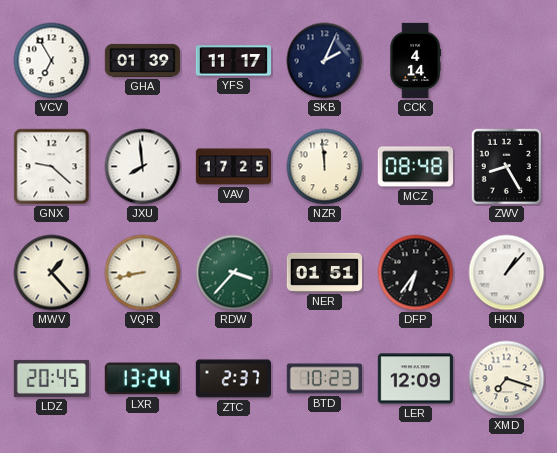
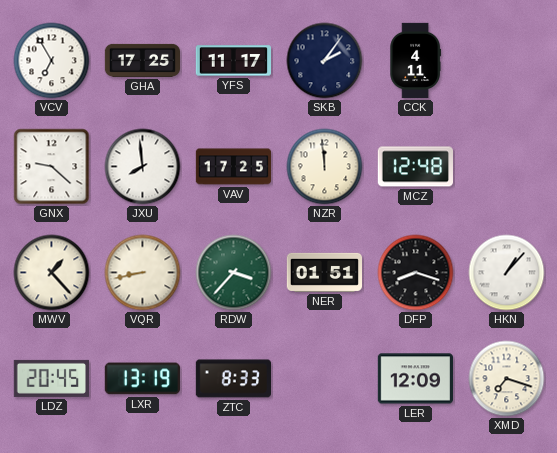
GHA: 01:39 -> 17:25
SKB: 2:04 -> 2:06
CCK: 4:14 -> 4:11
MCZ: 08:48 -> 12:48
ZWV: 8:25 -> none
DFP: 6:36 -> 8:18
LXR: 13:24 -> 13:19
ZTC: 2:37 -> 8:33
BTD: 10:23 -> none
